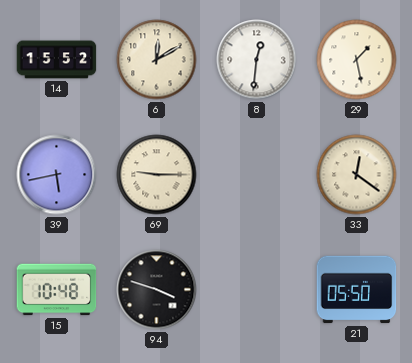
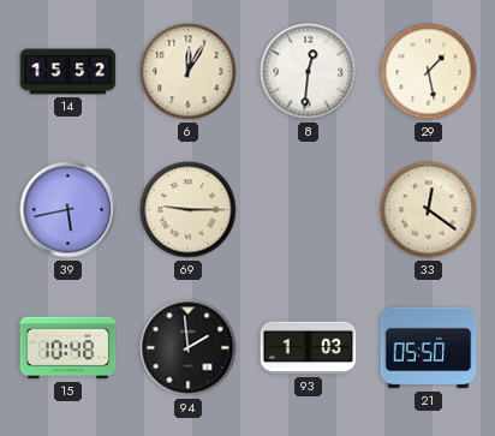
6: 12:10 -> 12:05
94: 3:48 -> 1:59
93: none -> 1:03
